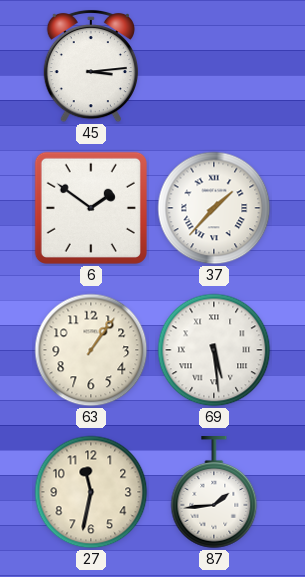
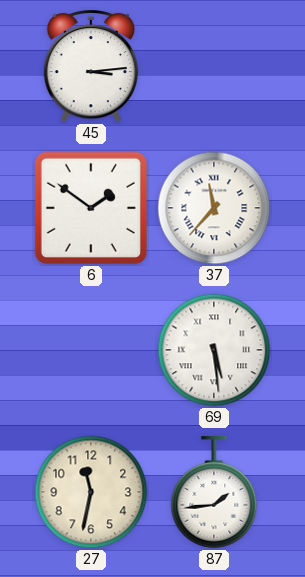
37: 1:37 -> 11:37
63: 1:06 -> none
